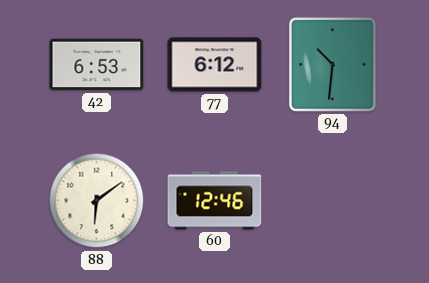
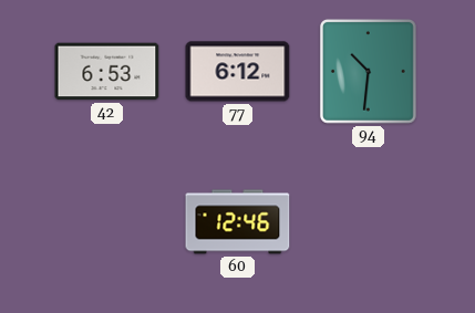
88: 6:09 -> none
